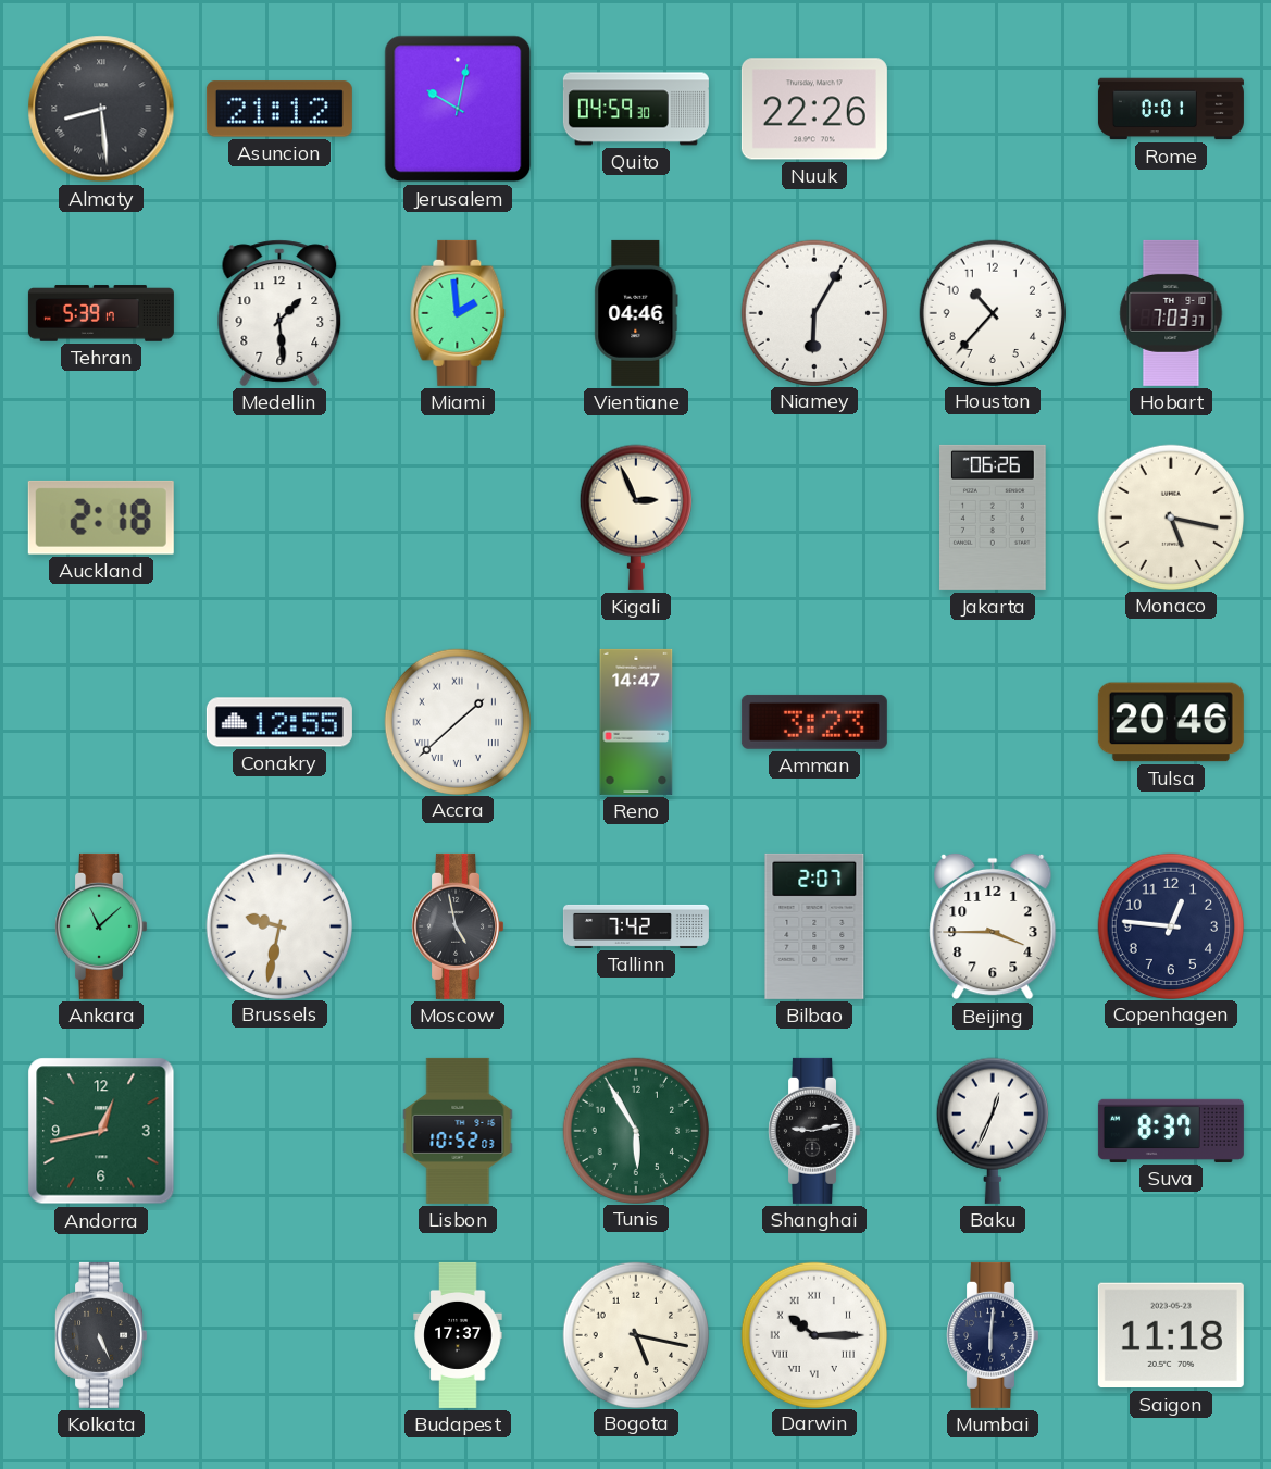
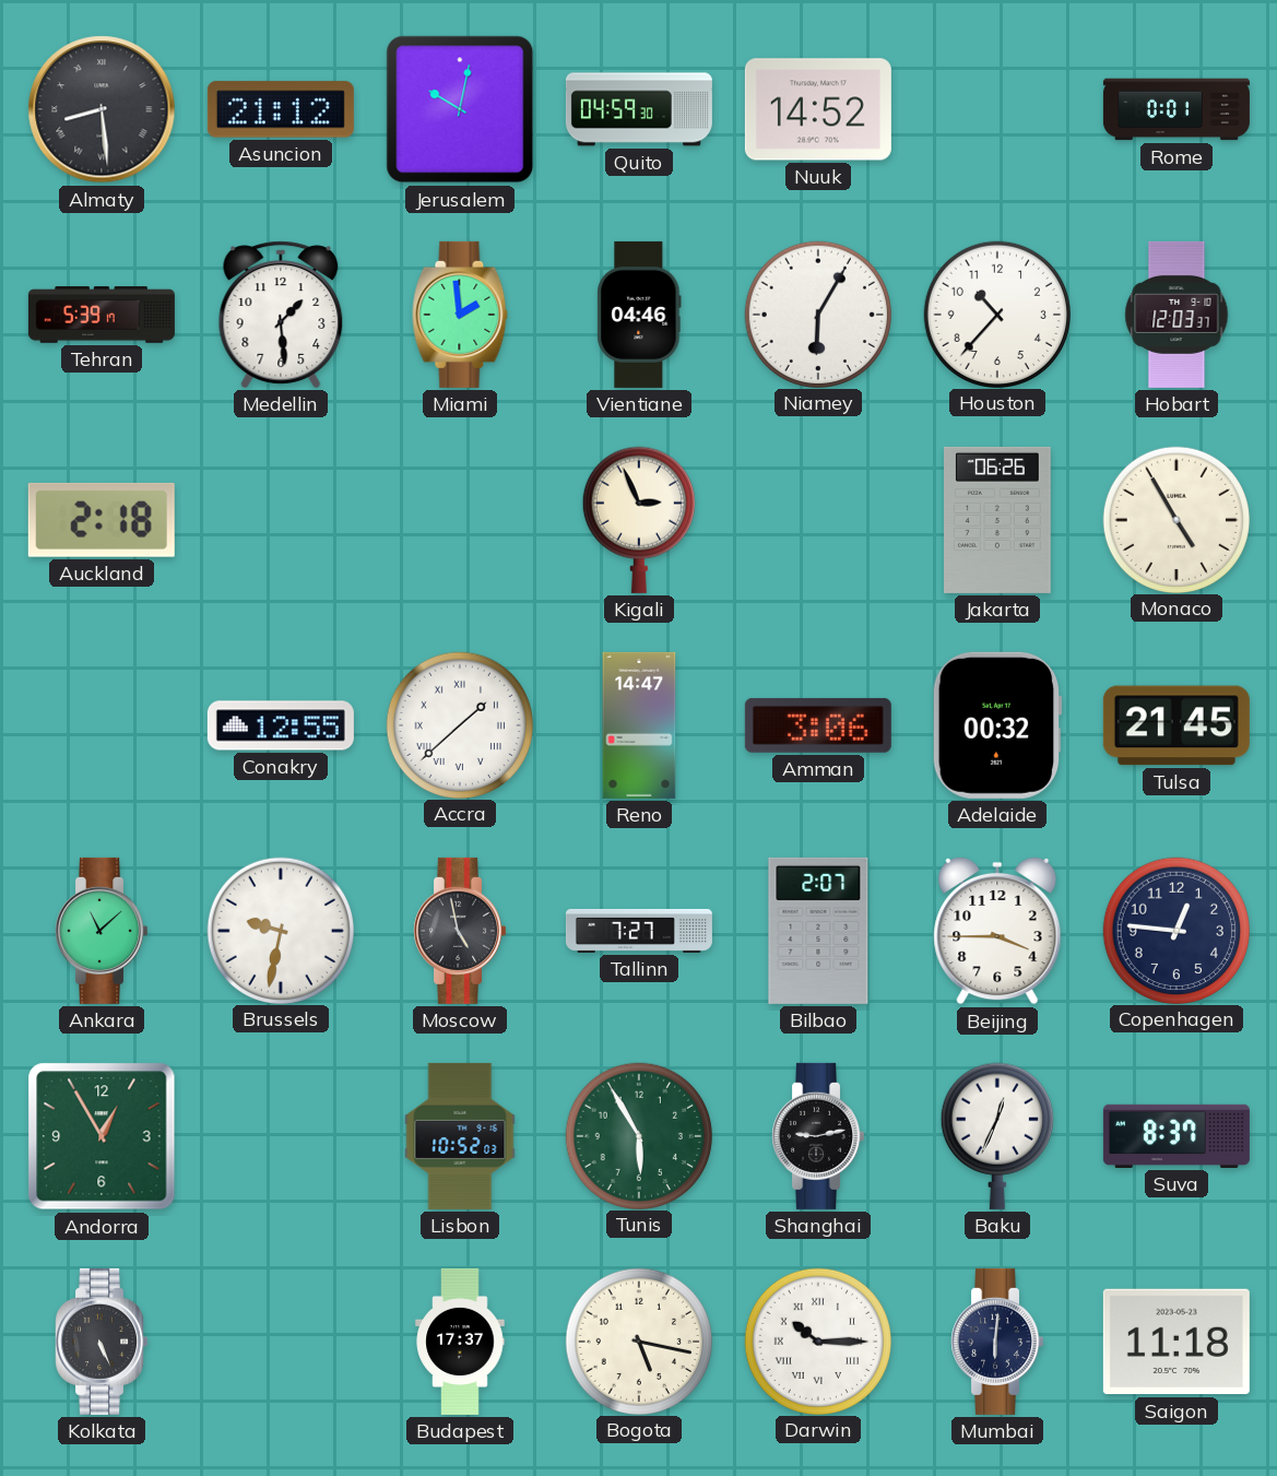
Nuuk: 22:26 -> 14:52
Hobart: 7:03 -> 12:03
Monaco: 5:17 -> 4:55
Amman: 3:23 -> 3:06
Adelaide: none -> 00:32
Tulsa: 20:46 -> 21:45
Tallinn: 7:42 -> 7:27
Andorra: 12:43 -> 12:55
